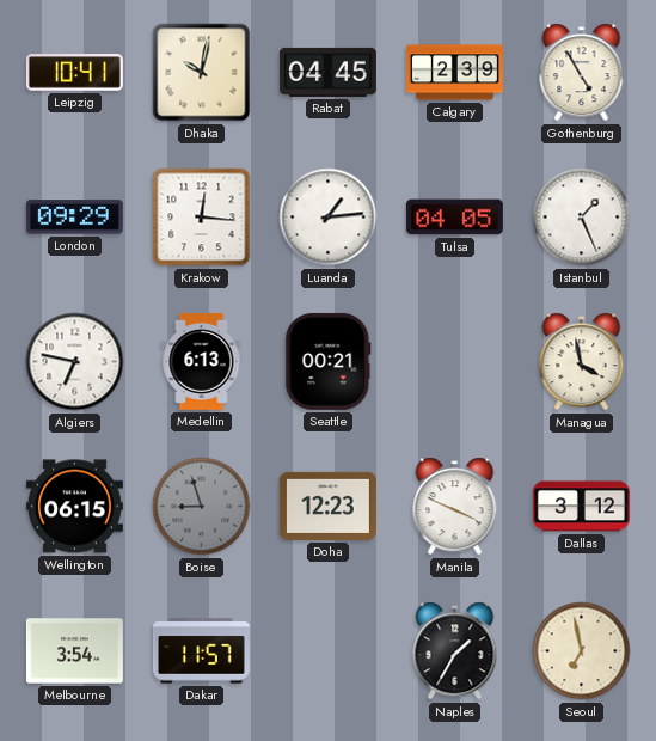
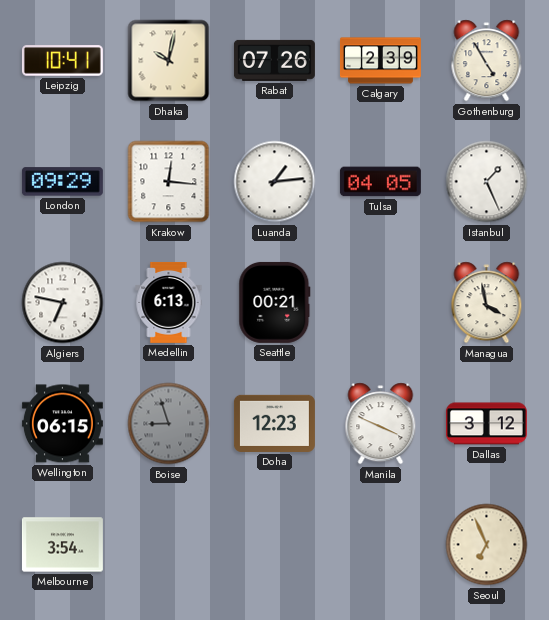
Rabat: 04:45 -> 07:26
Dakar: 11:57 -> none
Naples: 1:35 -> none
Seoul: 6:58 -> 6:56
